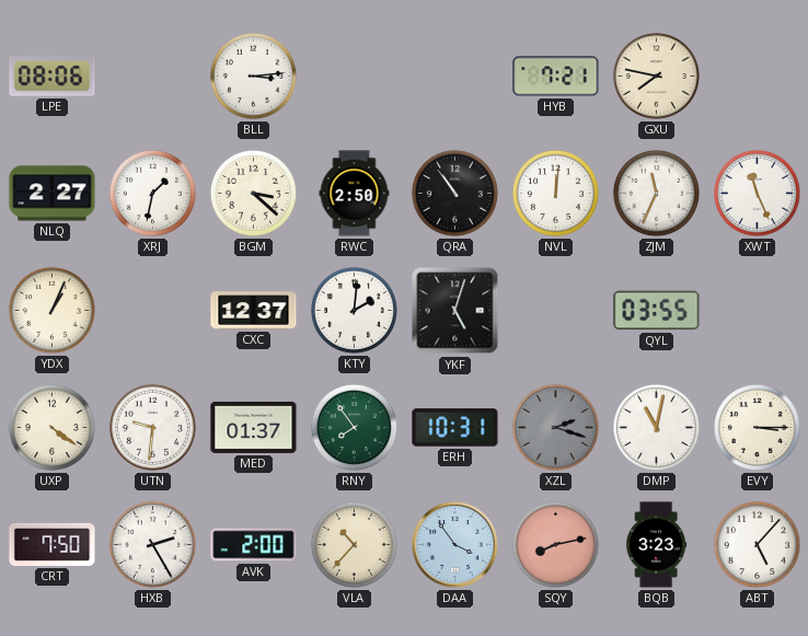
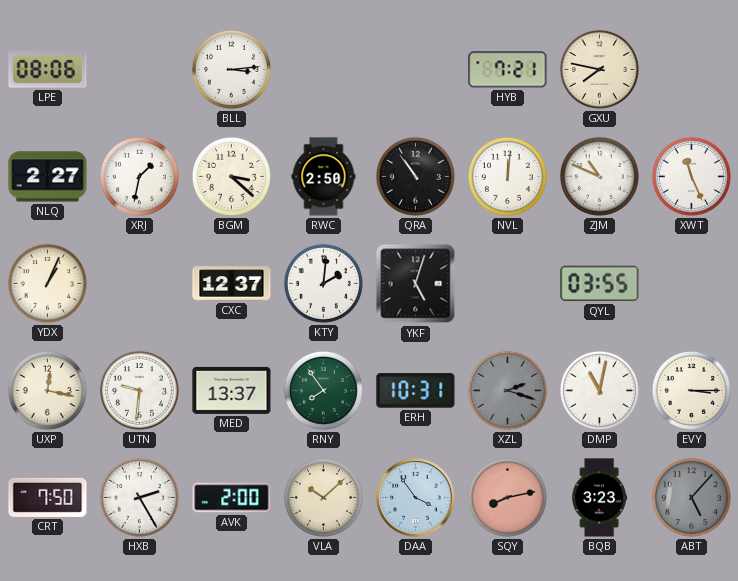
ZJM: 11:34 -> 10:49
UXP: 4:21 -> 12:17
MED: 01:37 -> 13:37
VLA: 10:37 -> 10:08
ABT dial: white -> grey
